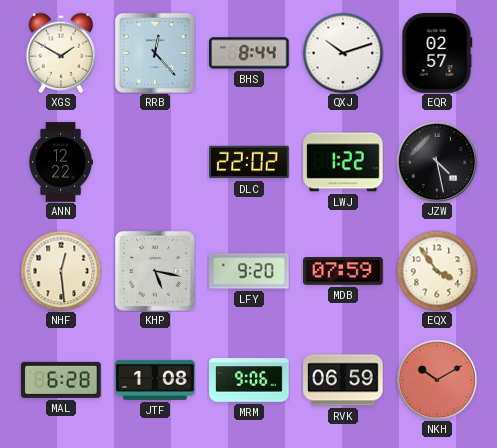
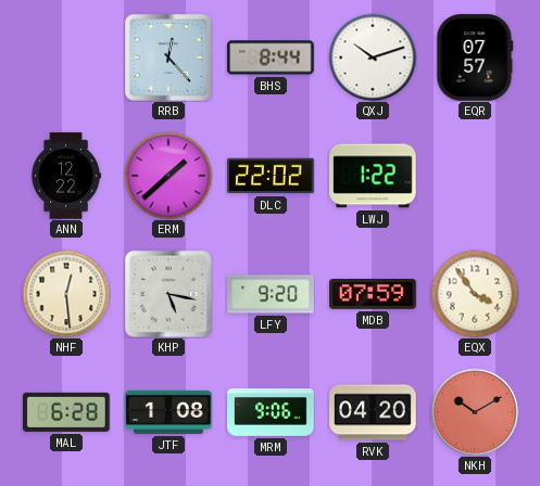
XGS: 1:50 -> none
EQR: 02:57 -> 07:57
ERM: none -> 1:38
JZW: 4:28 -> none
RVK: 06:59 -> 04:20
